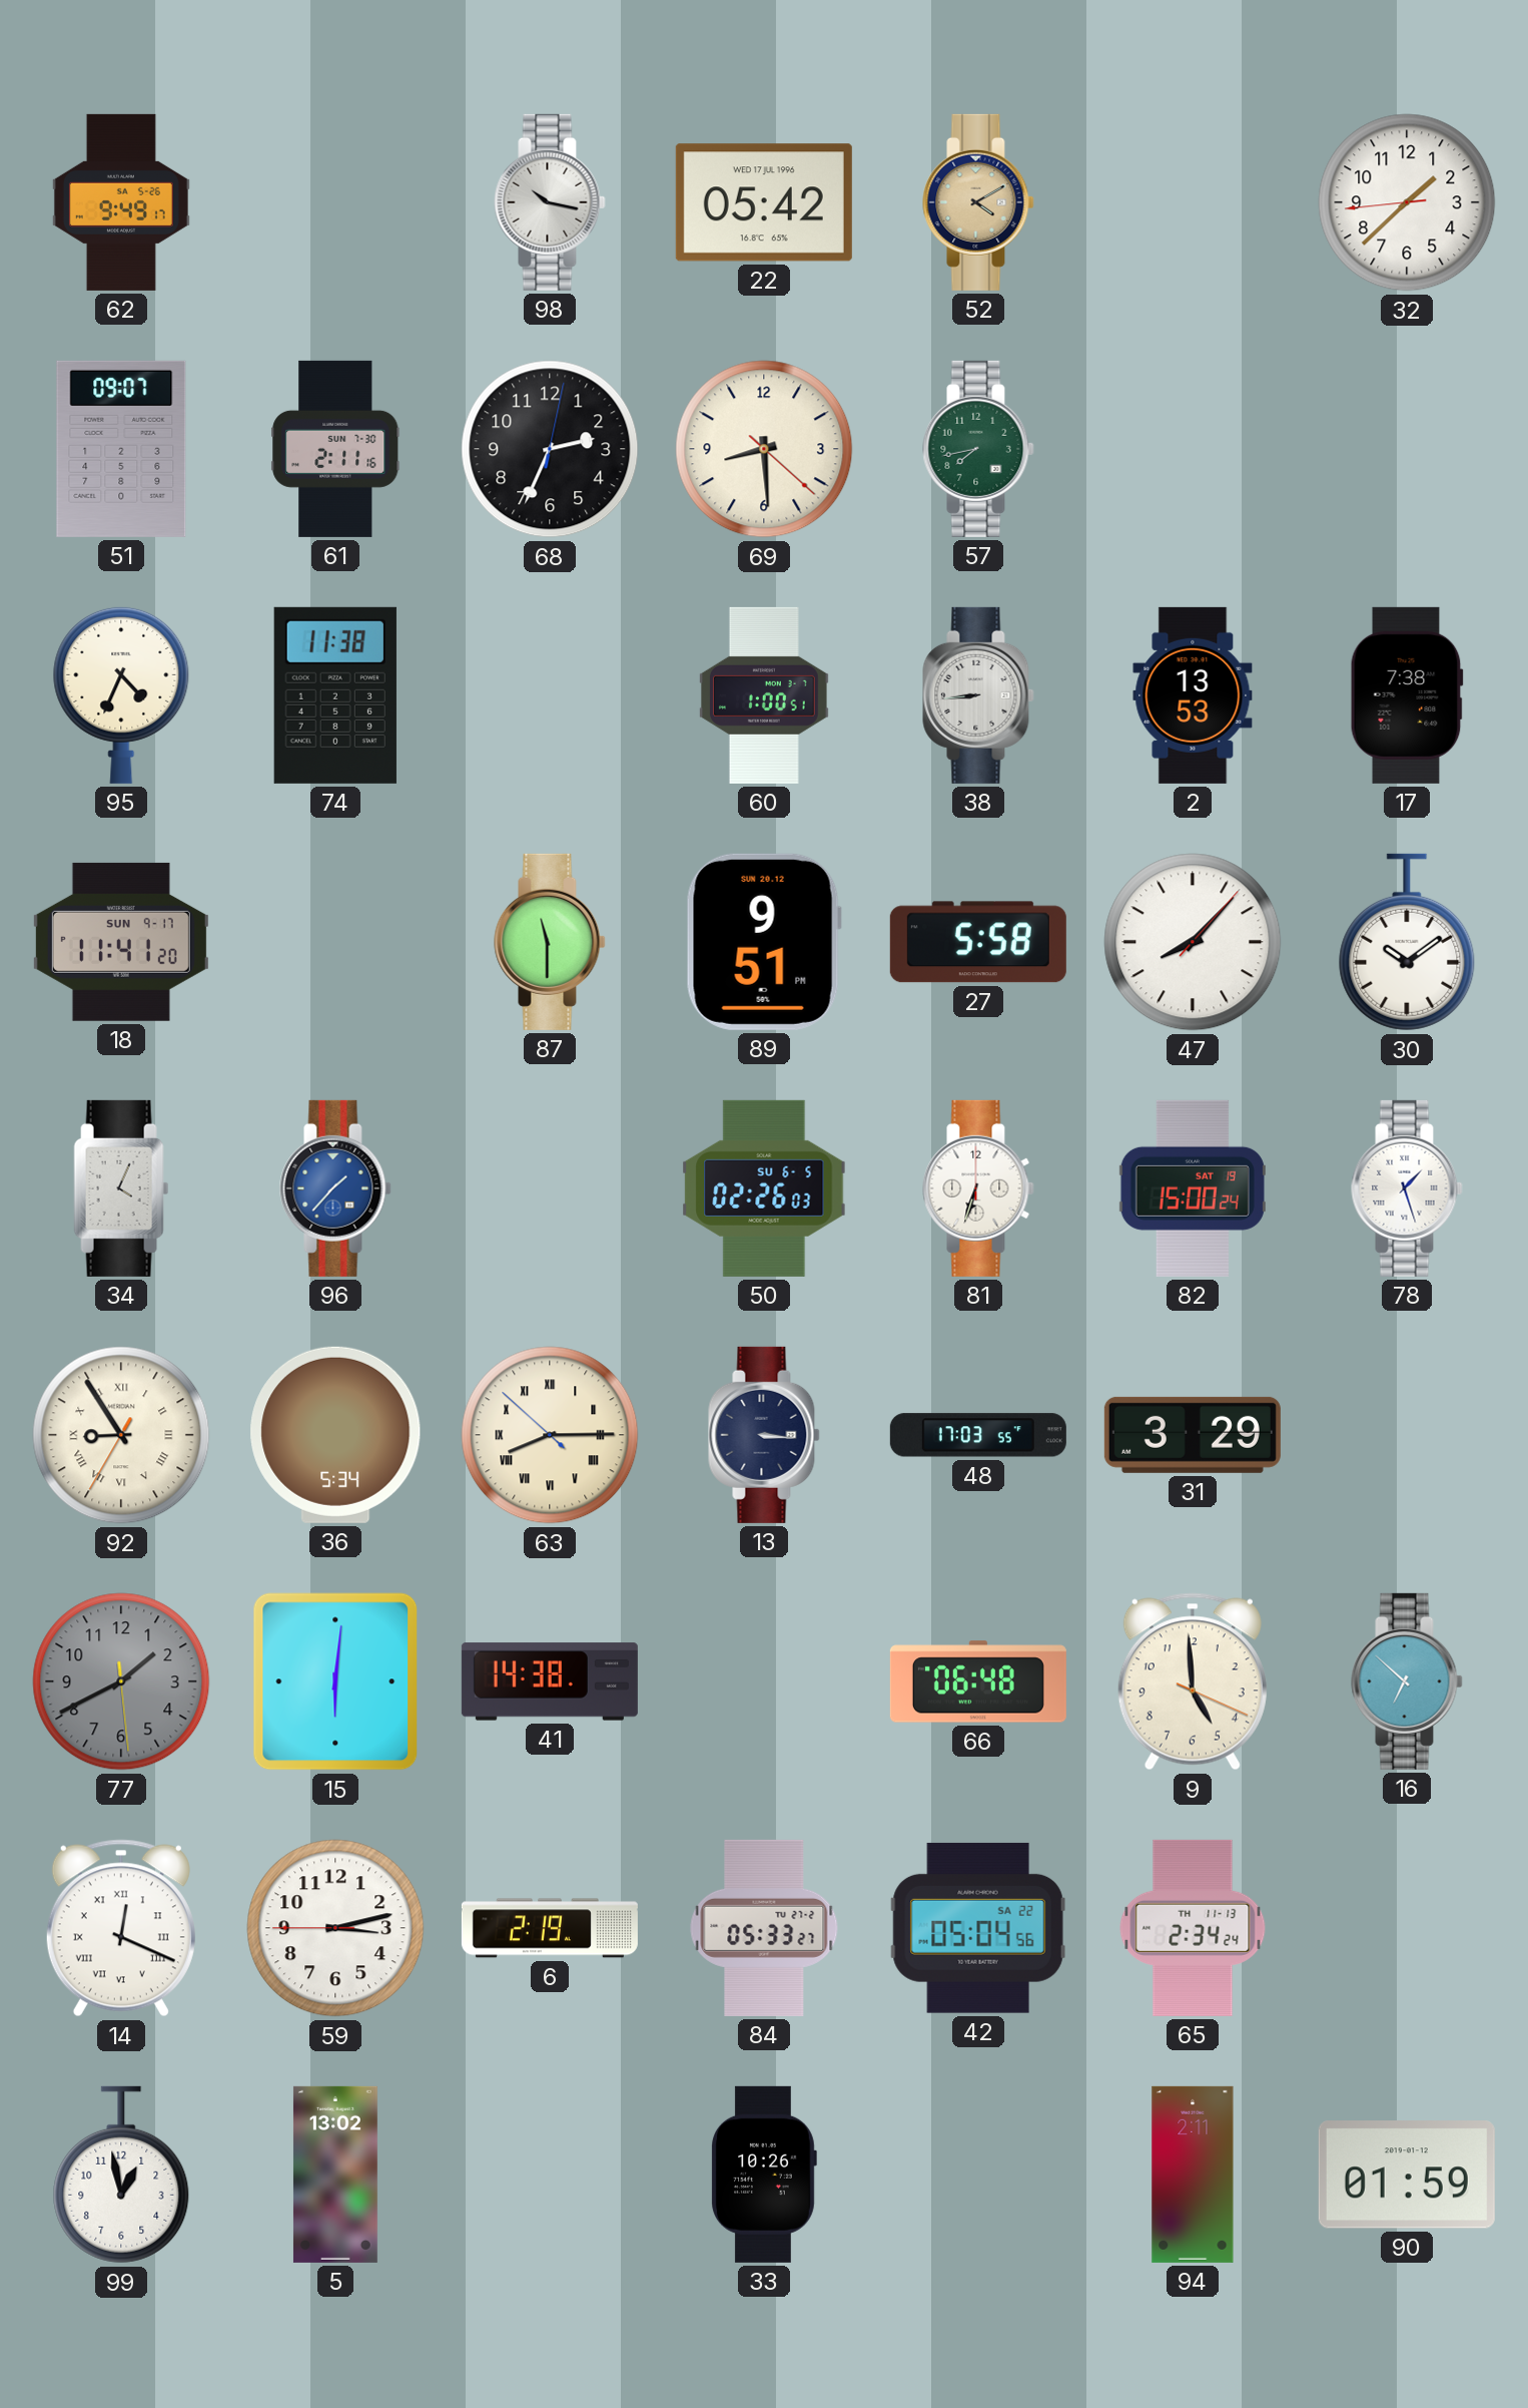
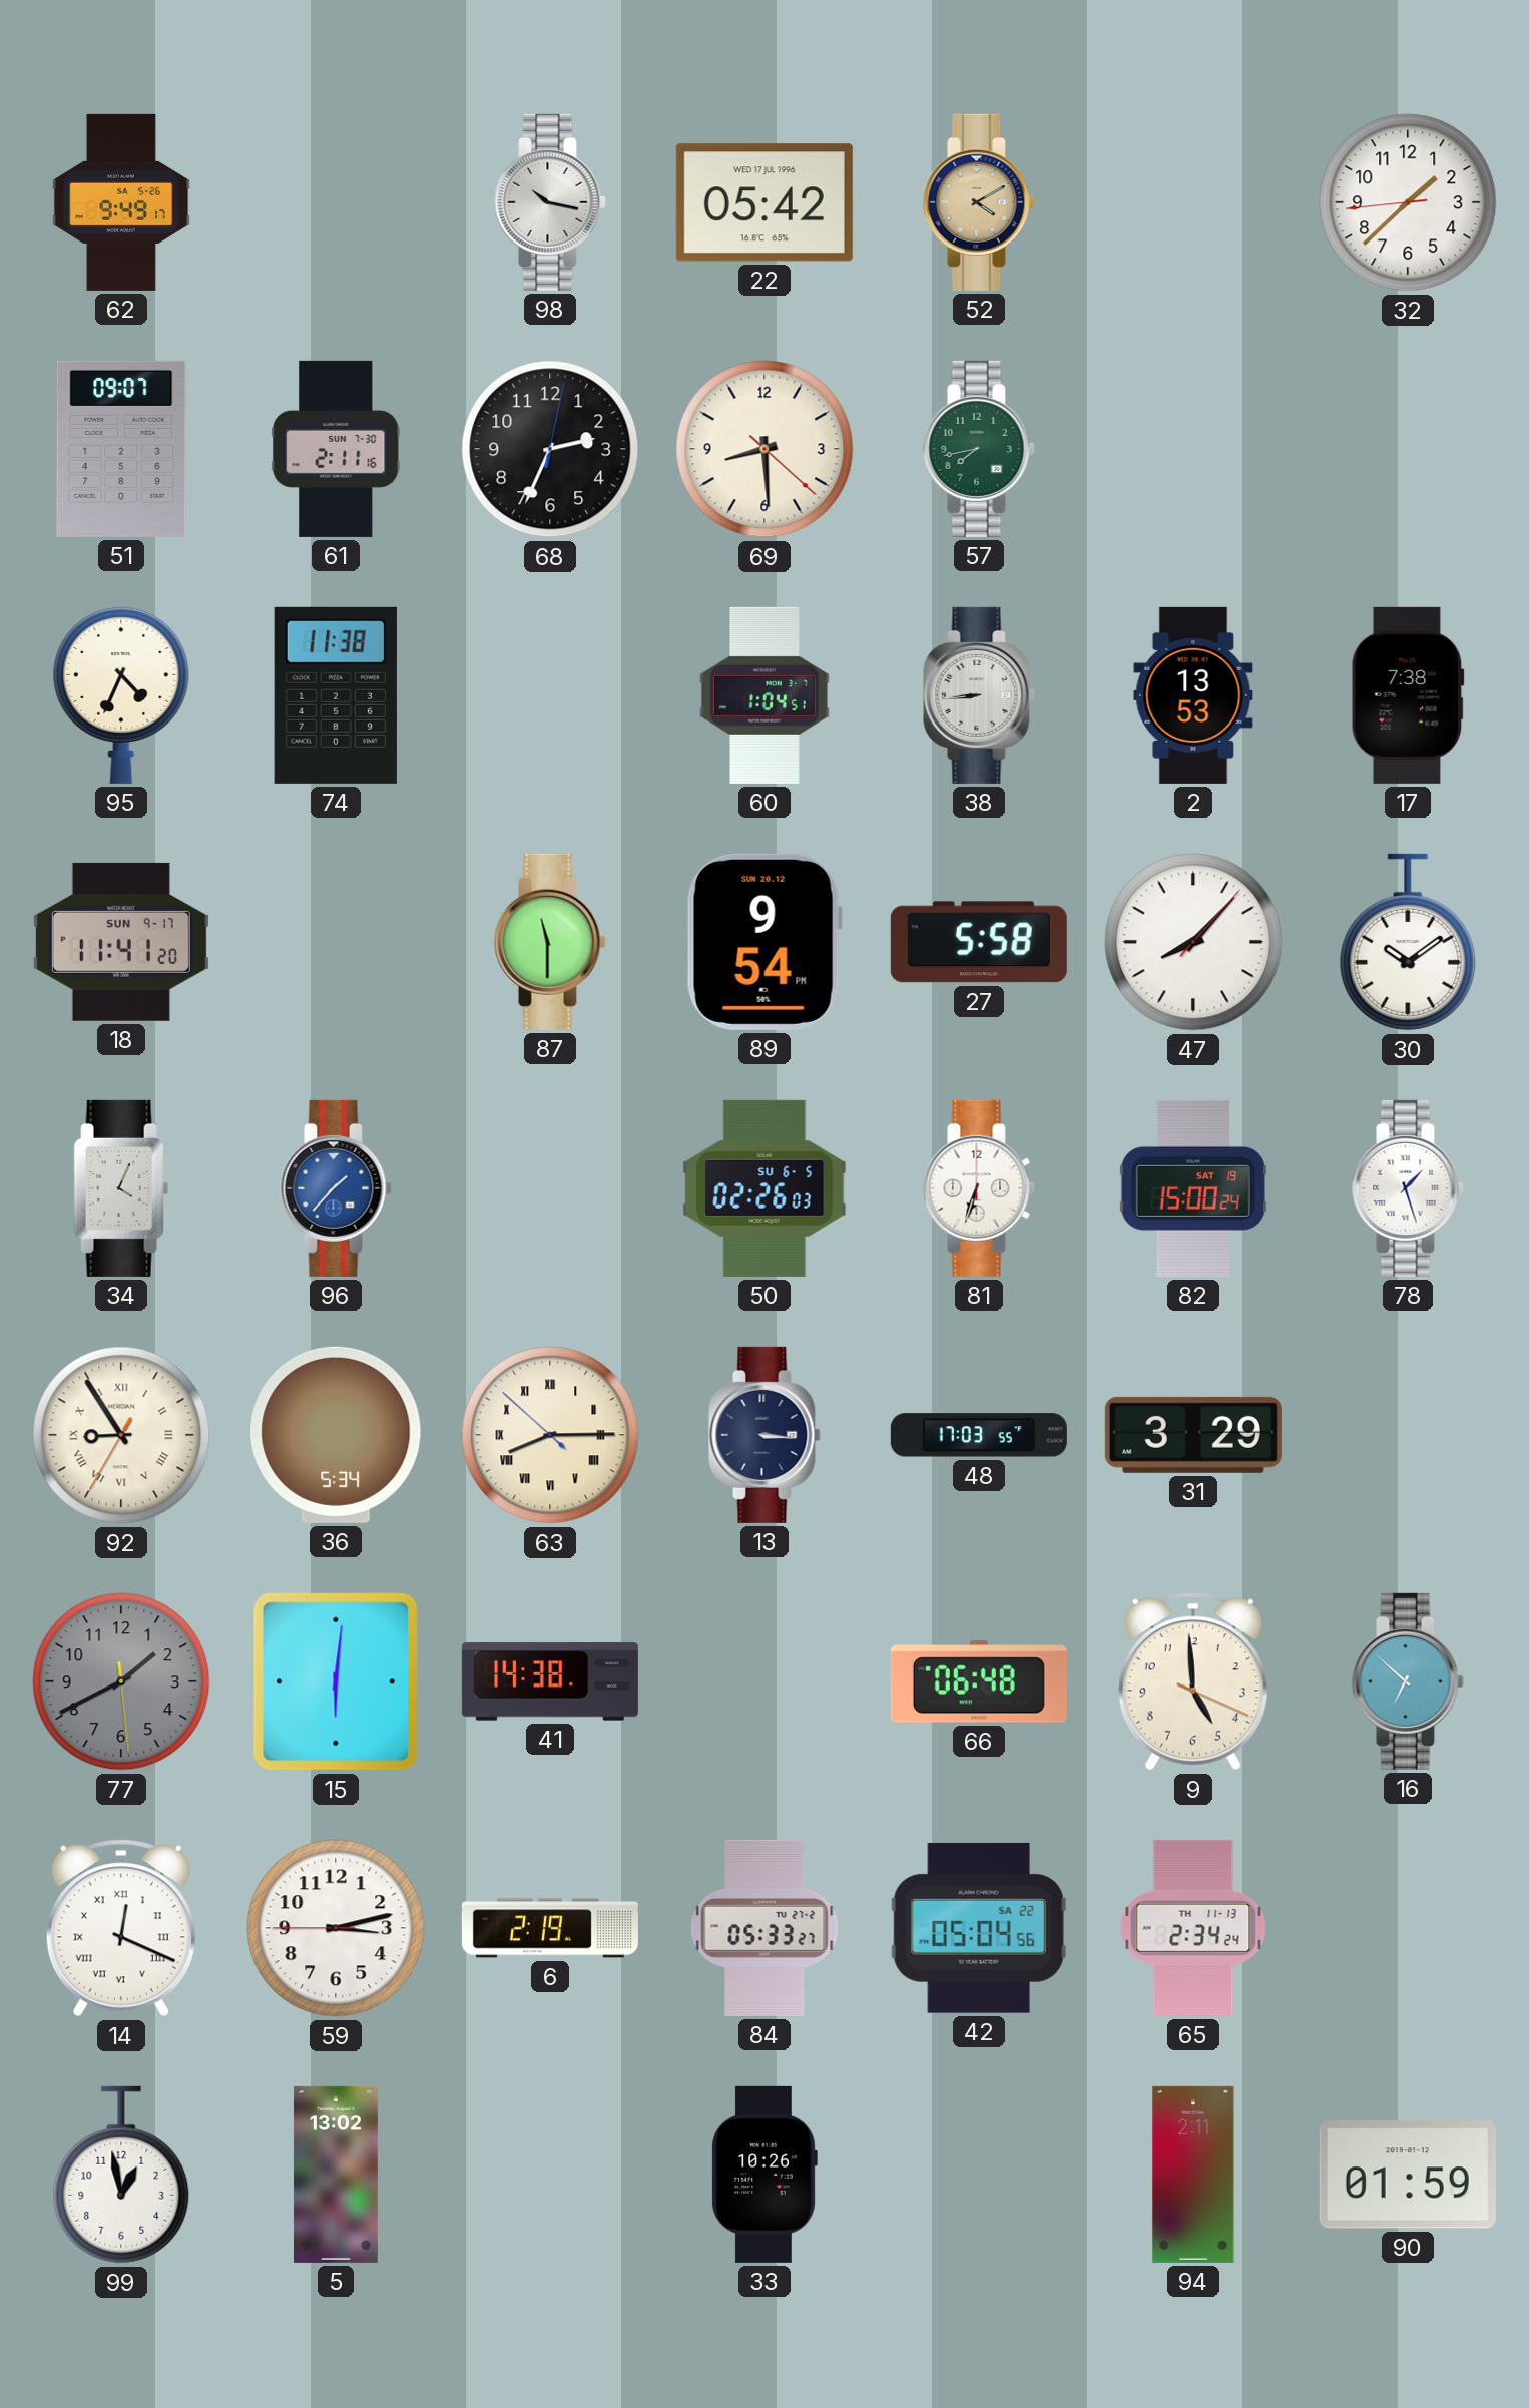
60: 1:00 -> 1:04
89: 9:51 -> 9:54
